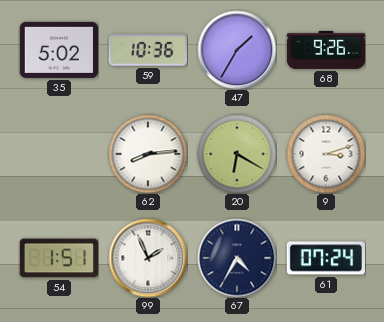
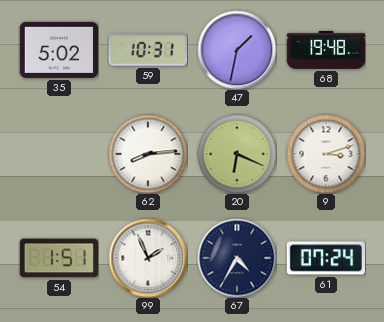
59: 10:36 -> 10:31
47: 1:35 -> 1:32
68: 9:26 -> 19:48
20: 6:20 -> 6:19
